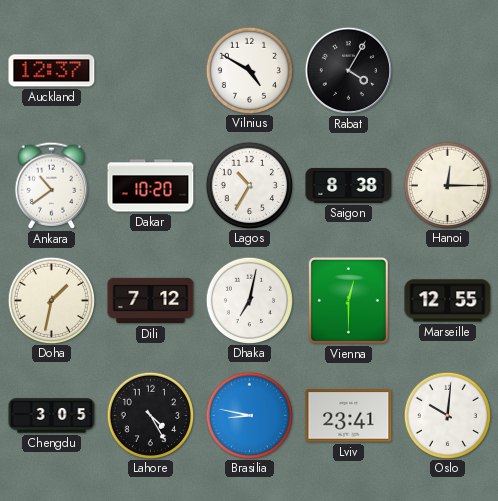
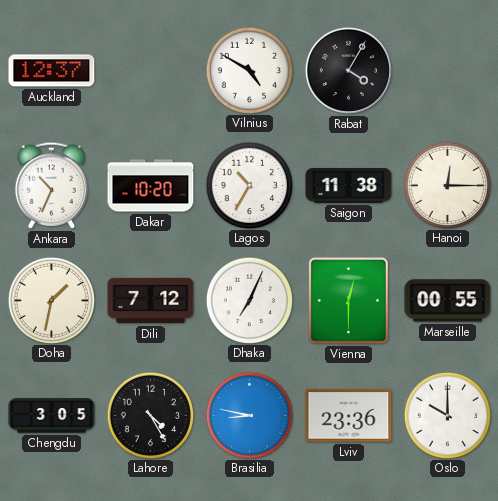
Ankara: 10:39 -> 10:34
Saigon: 8:38 -> 11:38
Dhaka: 7:02 -> 7:04
Marseille: 12:55 -> 00:55
Lviv: 23:41 -> 23:36
Oslo: 10:01 -> 10:00
